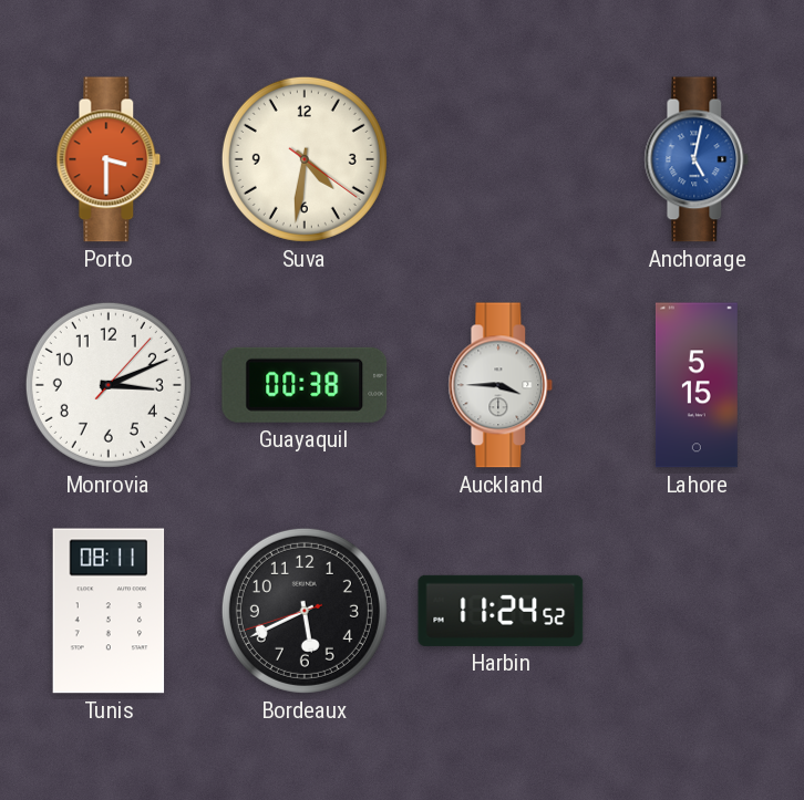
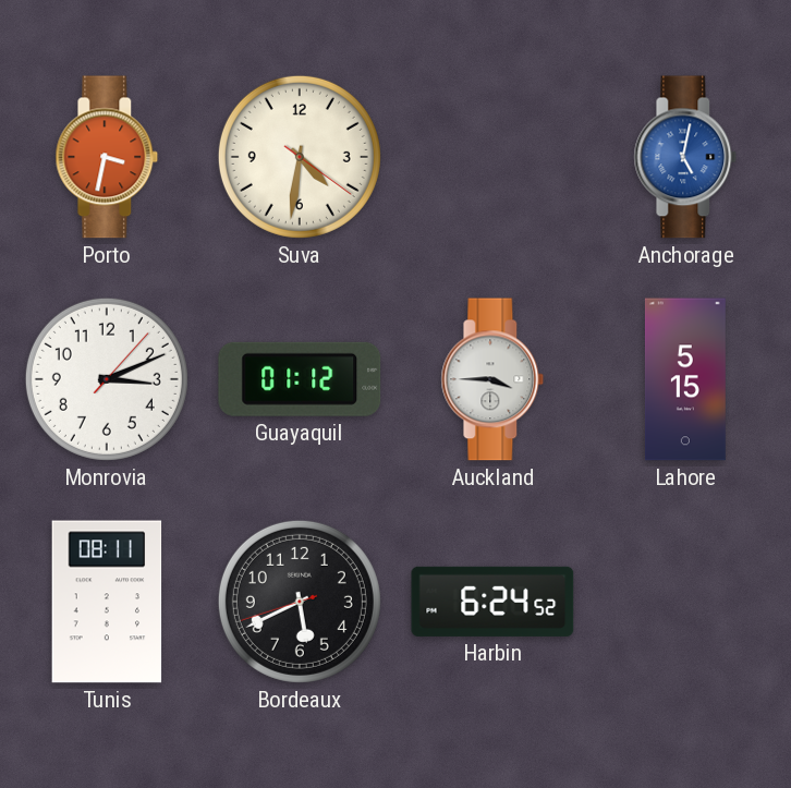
Porto: 3:30 -> 3:32
Guayaquil: 00:38 -> 01:12
Harbin: 11:24 -> 6:24
